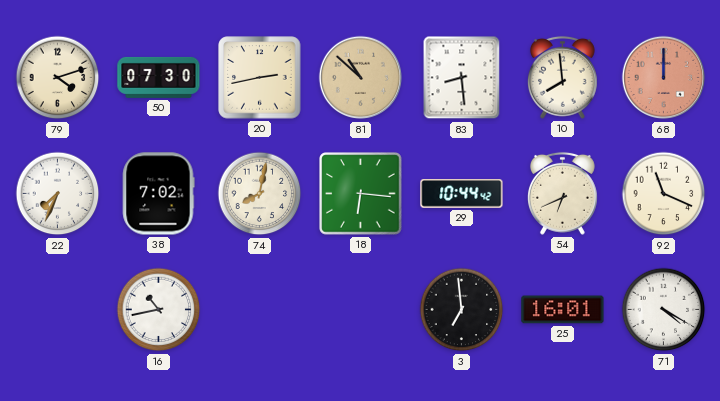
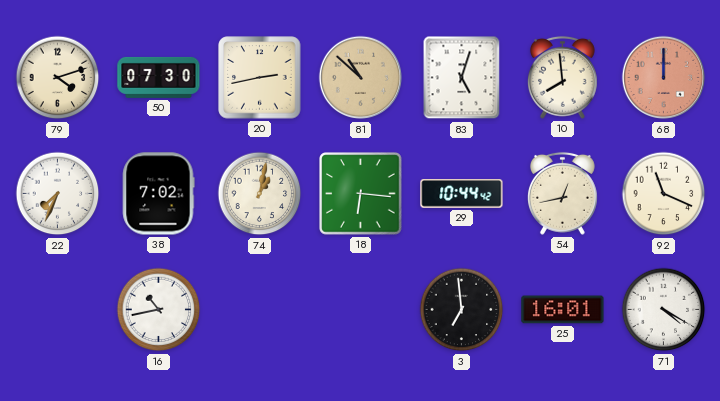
83: 8:29 -> 5:03
74: 8:02 -> 1:02
54: 6:41 -> 12:43
